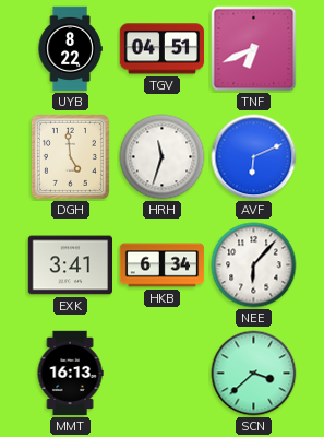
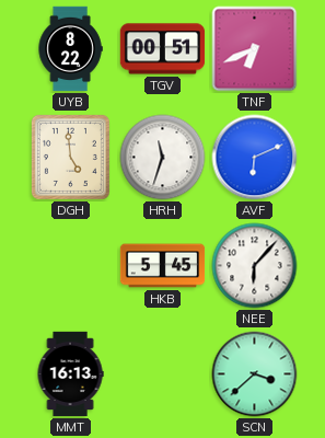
TGV: 04:51 -> 00:51
EXK: 3:41 -> none
HKB: 6:34 -> 5:45
